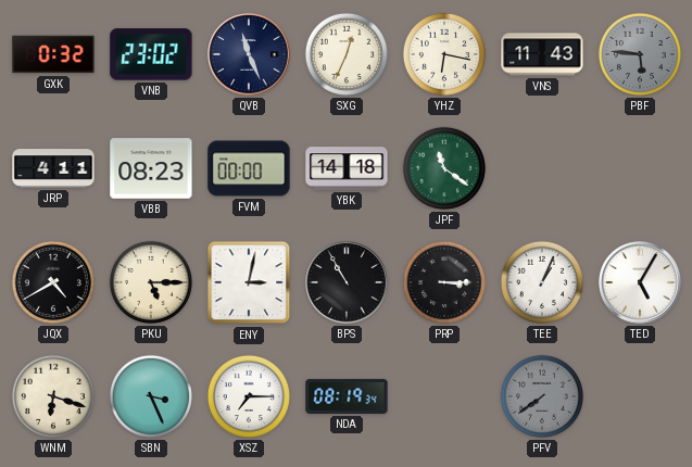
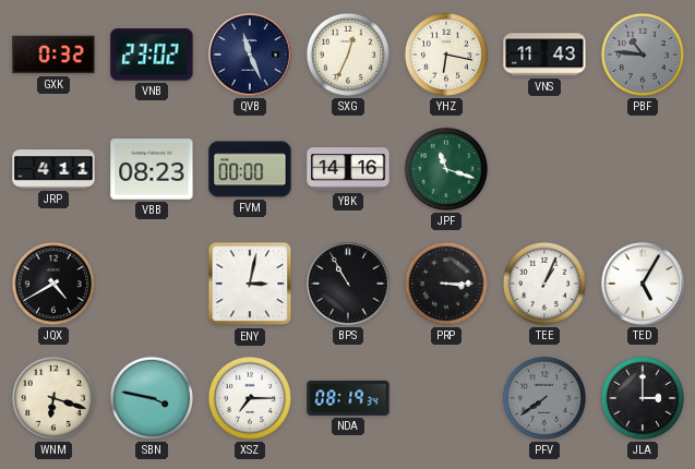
PBF: 5:46 -> 10:46
YBK: 14:18 -> 14:16
JPF: 11:21 -> 11:18
PKU: 5:15 -> none
SBN: 3:26 -> 3:47
JLA: none -> 3:00
